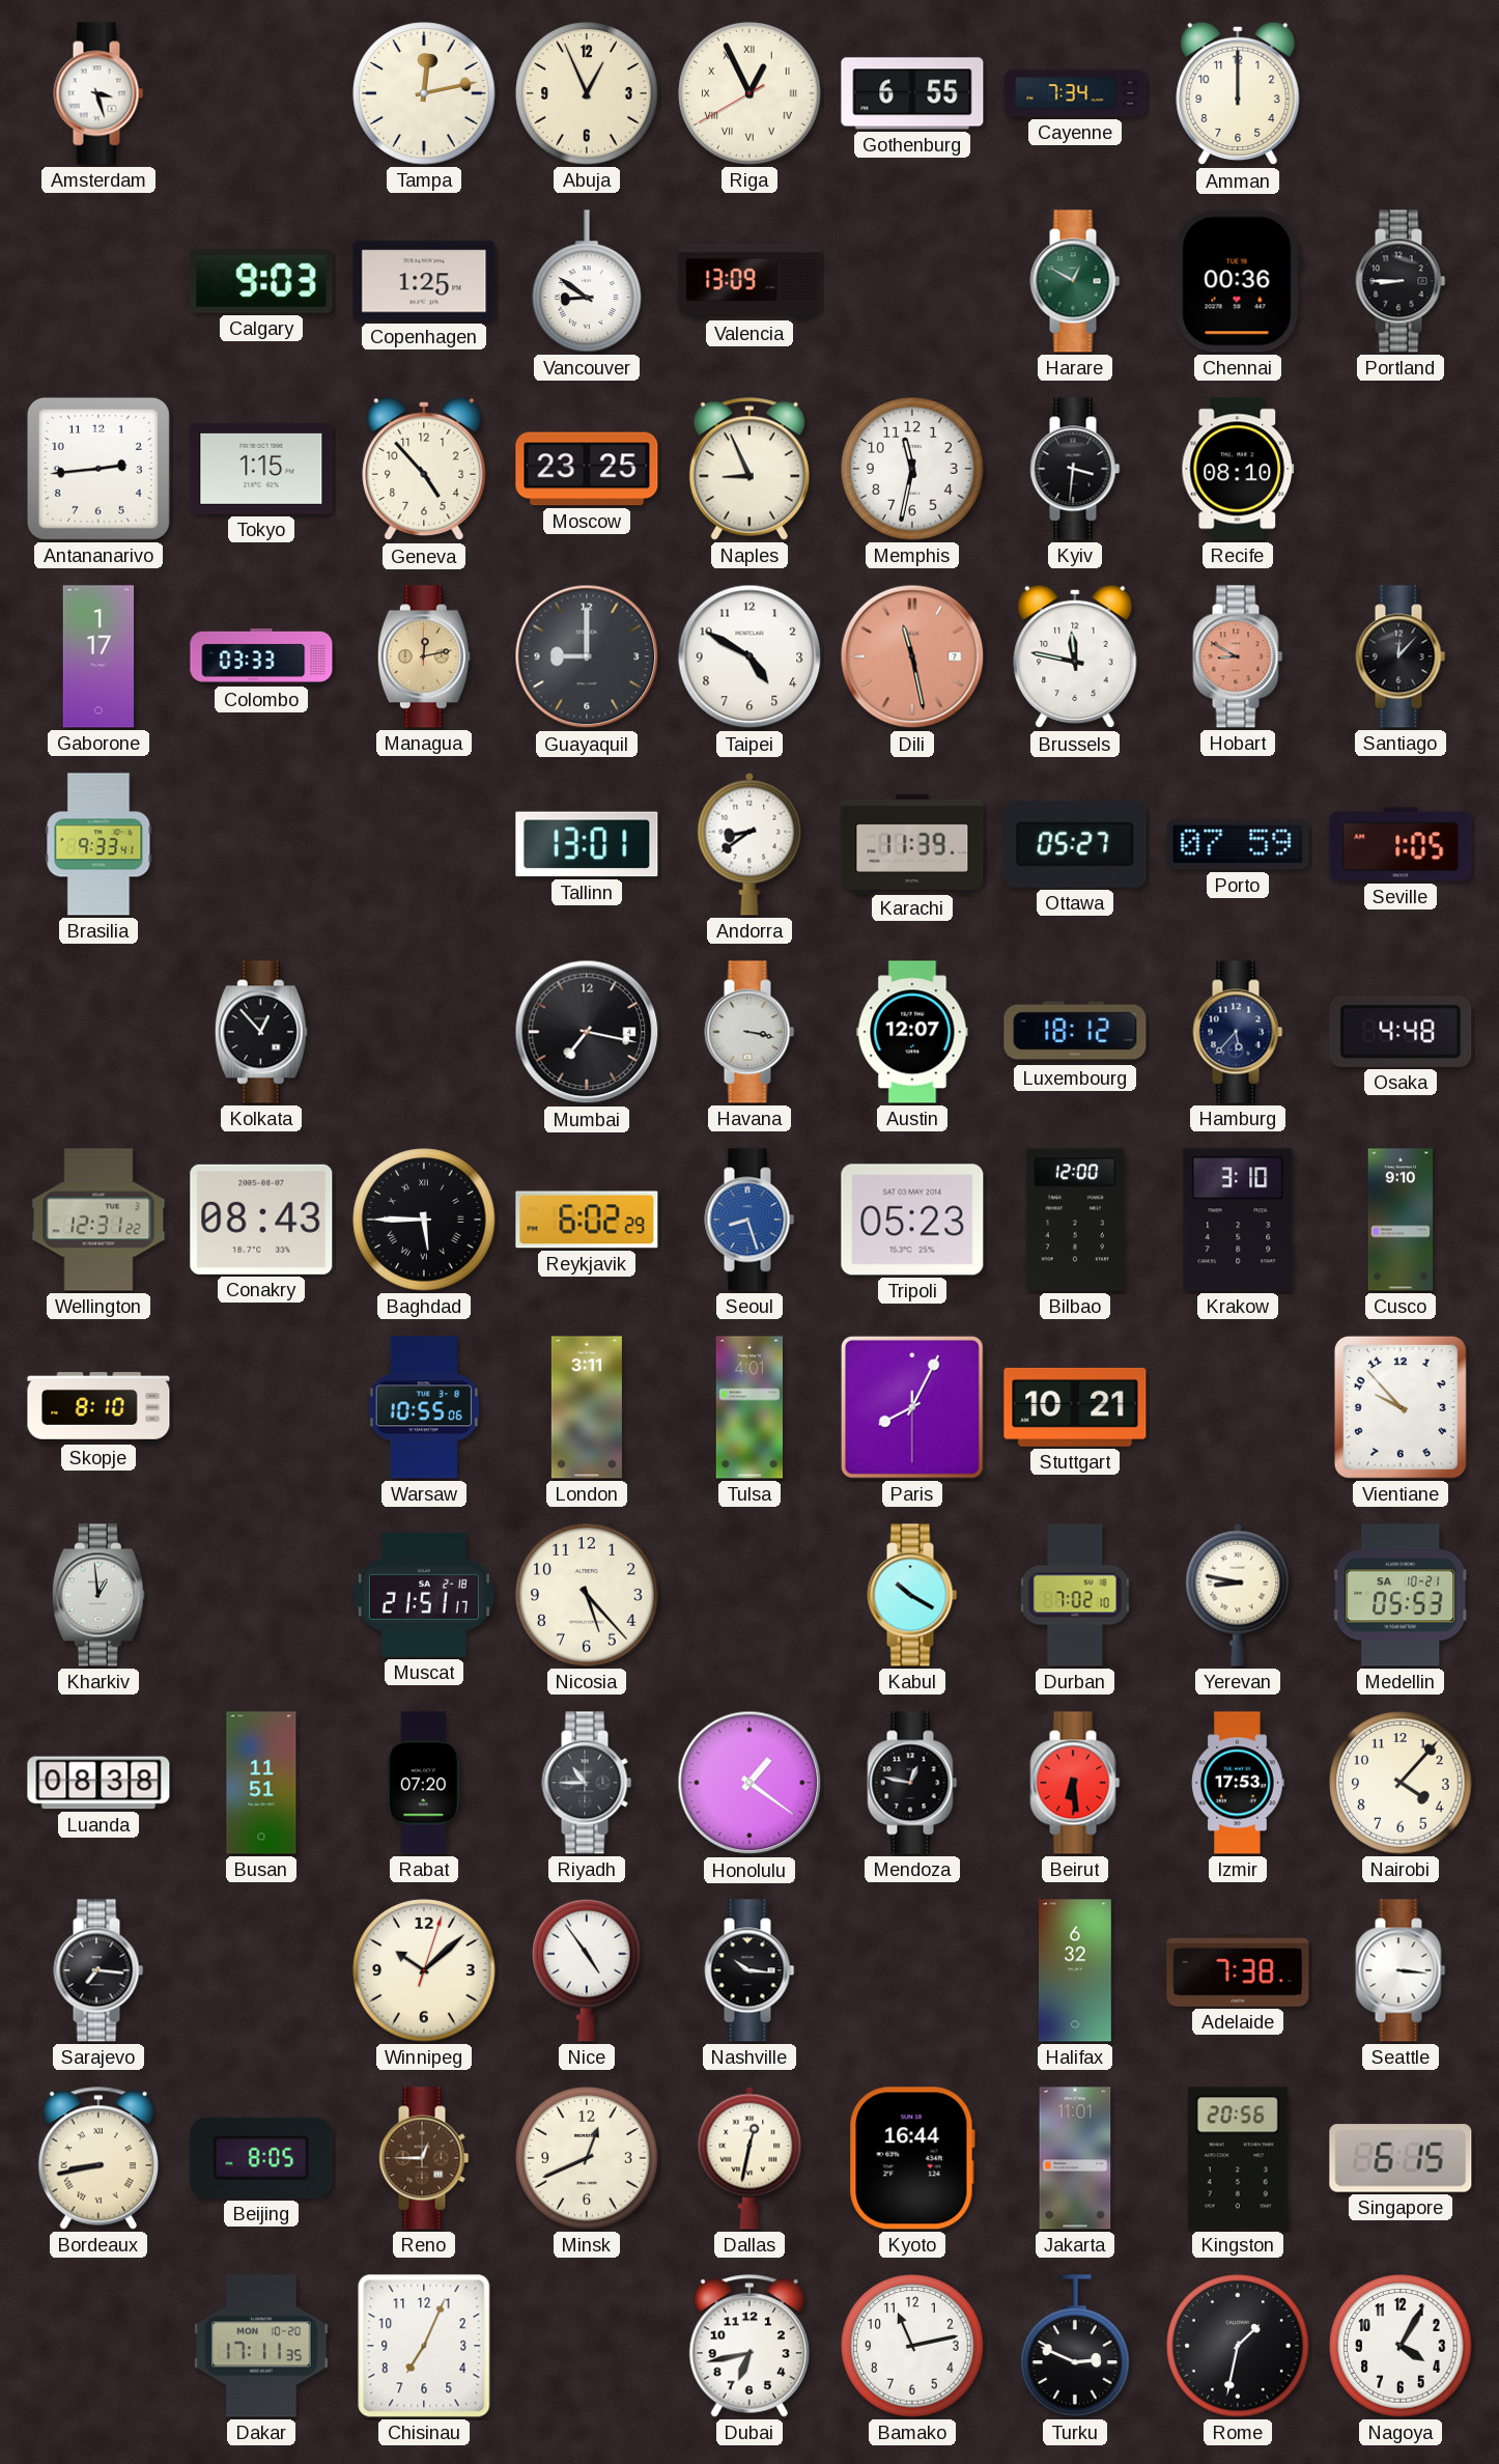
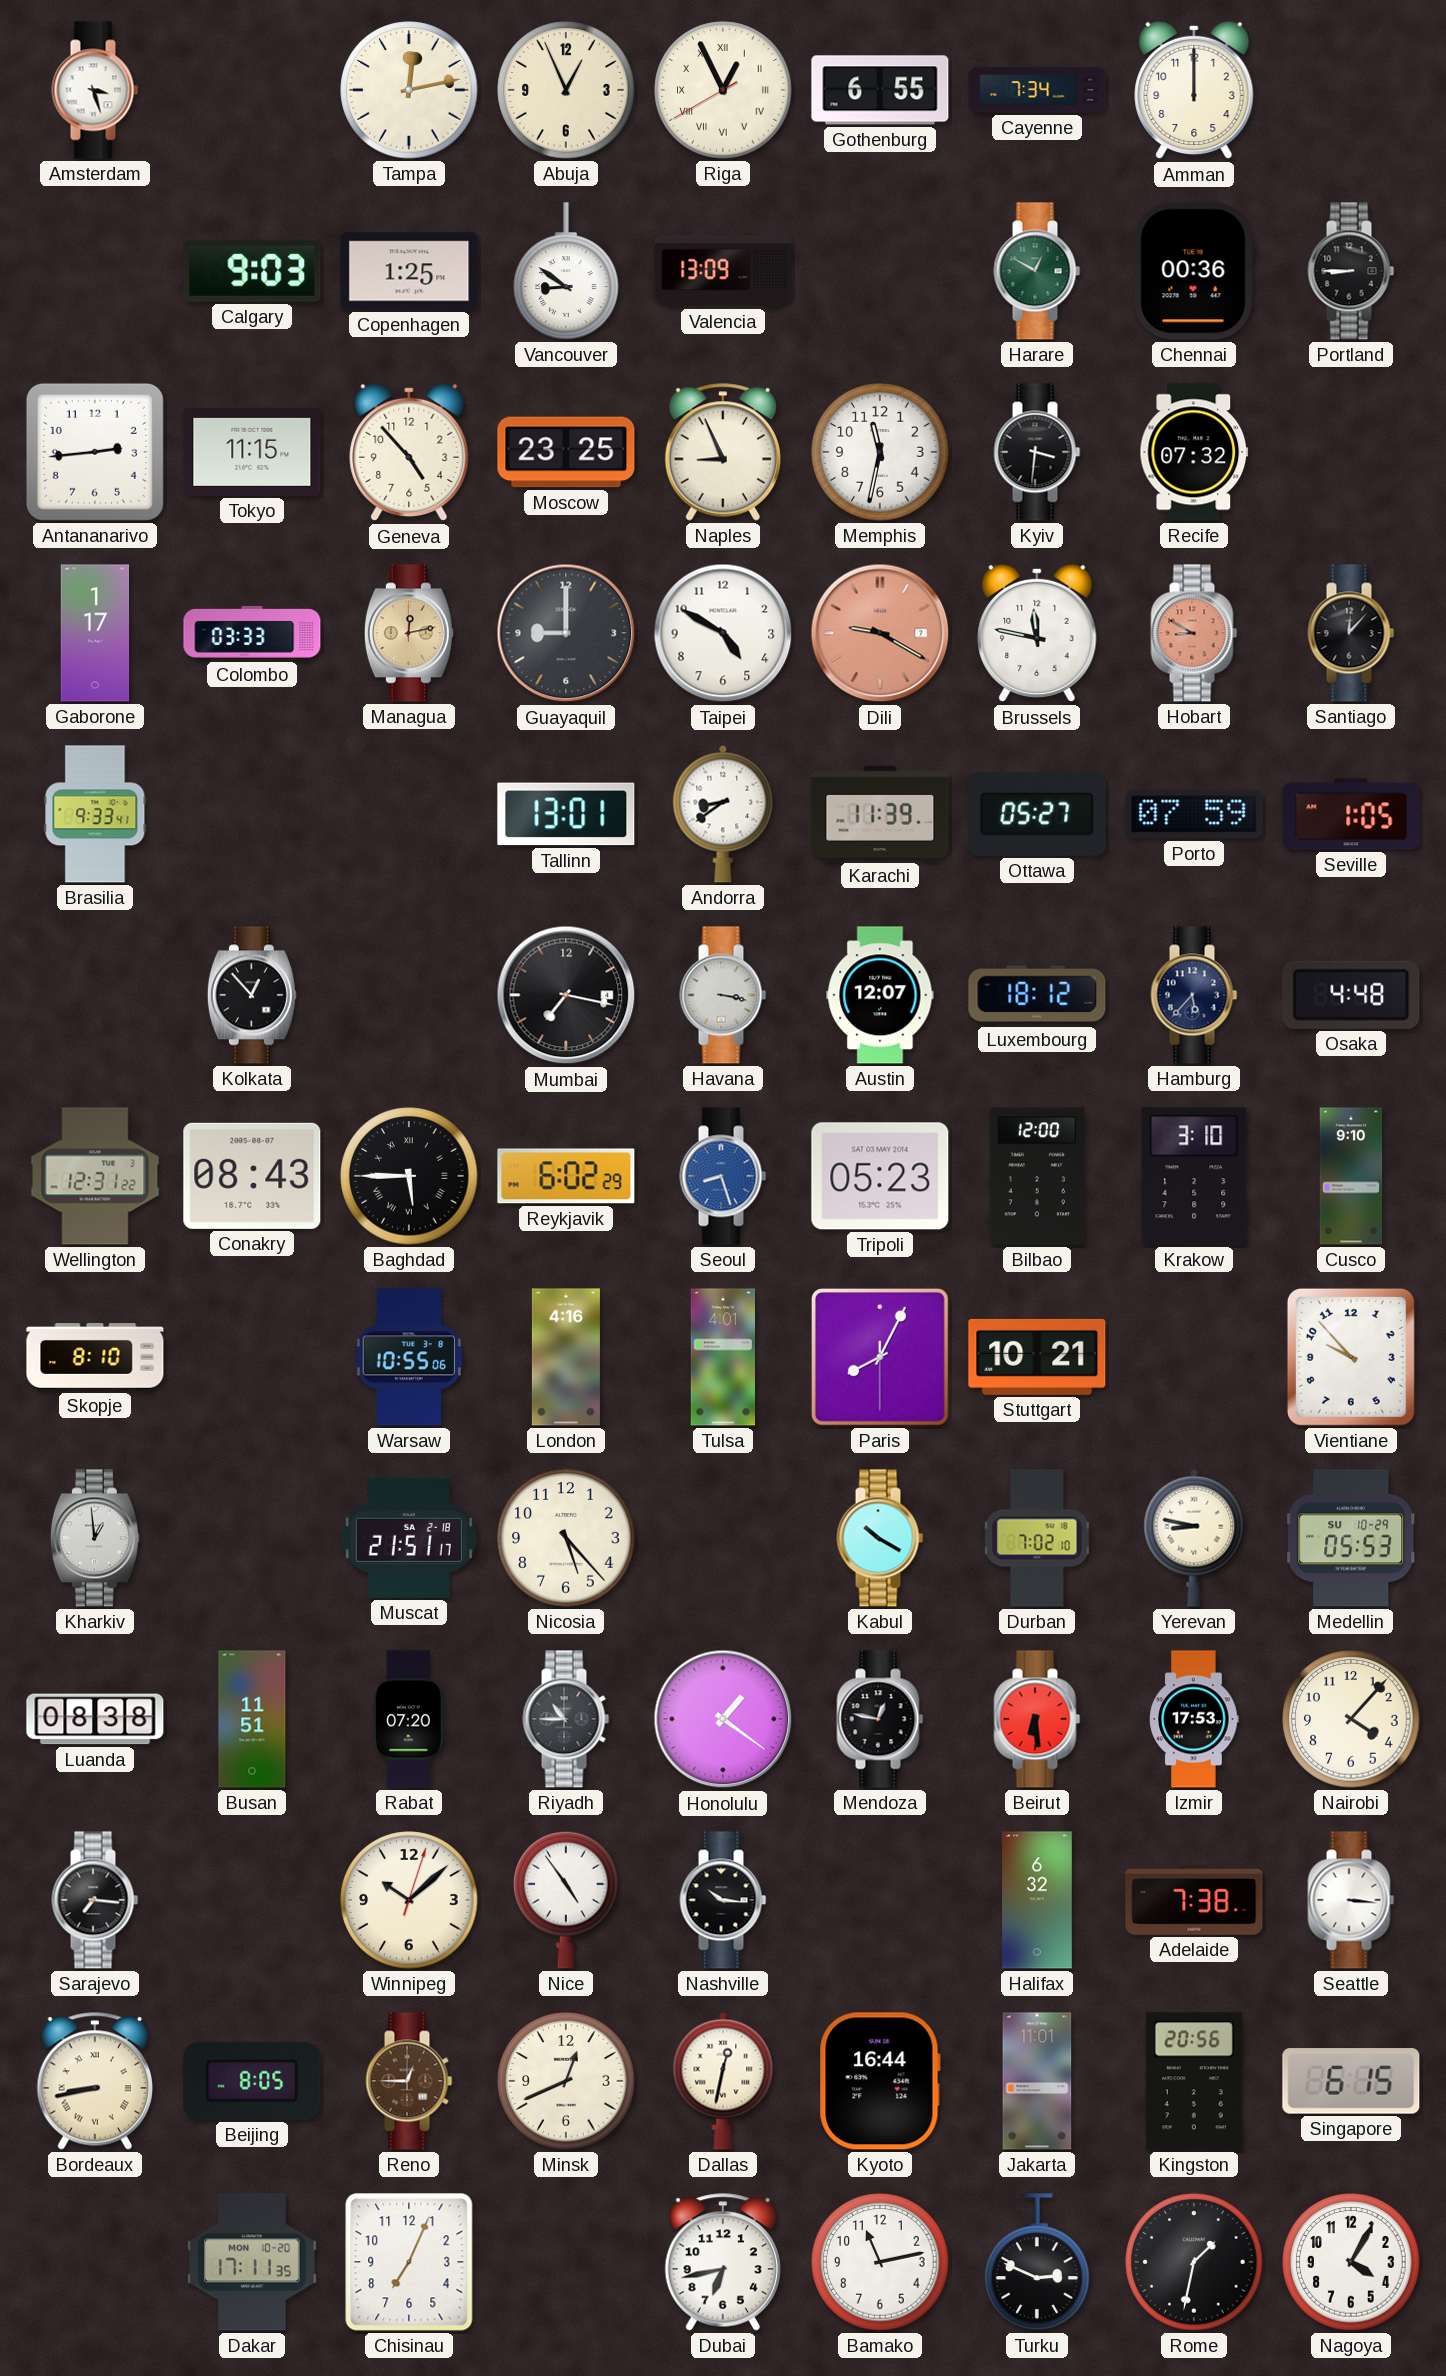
Tokyo: 1:15 -> 11:15
Recife: 08:10 -> 07:32
Dili: 11:28 -> 9:20
London: 3:11 -> 4:16
Medellin date: SA 10-21 -> SU 10-29
